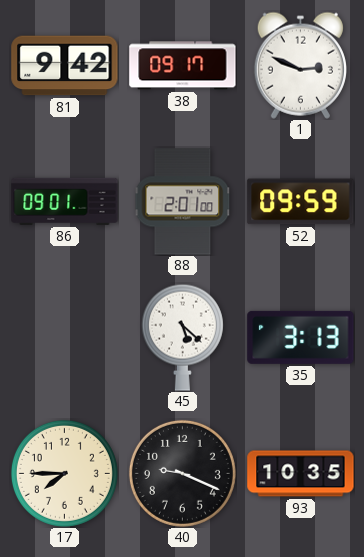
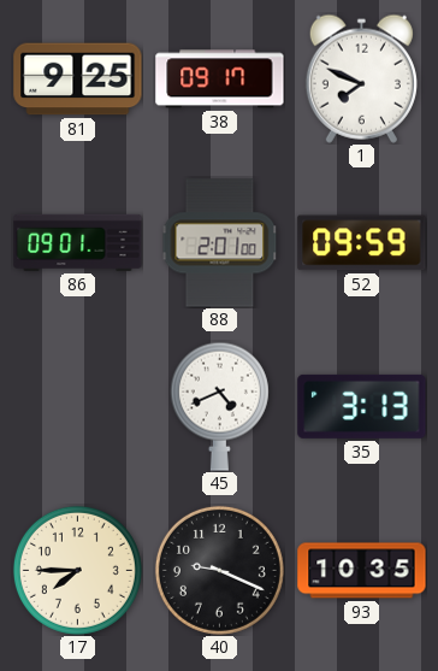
81: 9:42 -> 9:25
1: 2:49 -> 7:49
45: 5:22 -> 4:41
